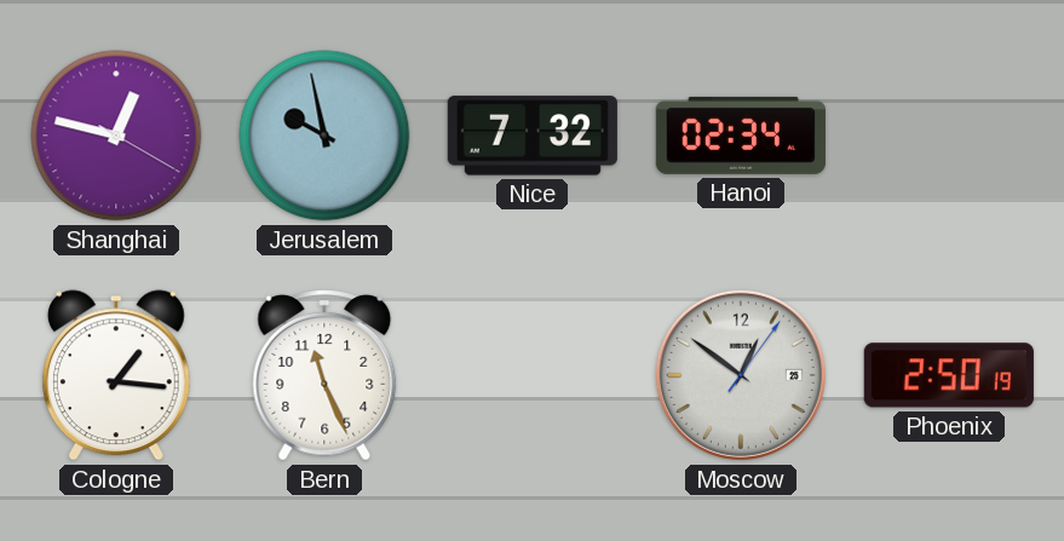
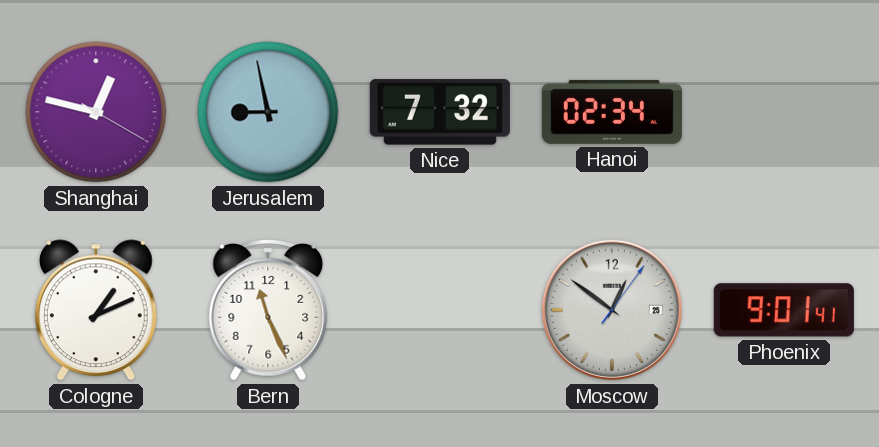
Jerusalem: 9:58 -> 8:58
Cologne: 1:16 -> 1:11
Phoenix: 2:50 -> 9:01
